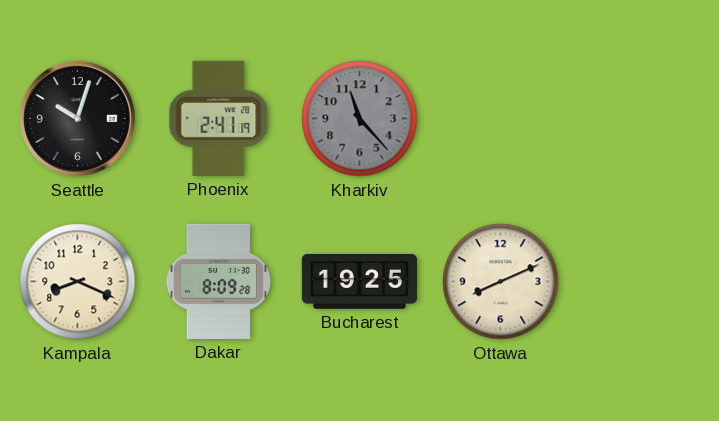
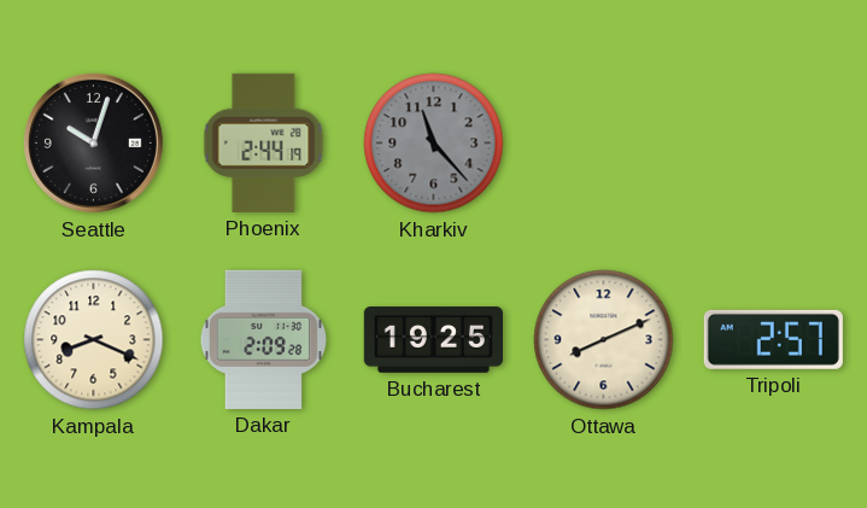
Phoenix: 2:41 -> 2:44
Dakar: 8:09 -> 2:09
Tripoli: none -> 2:57
